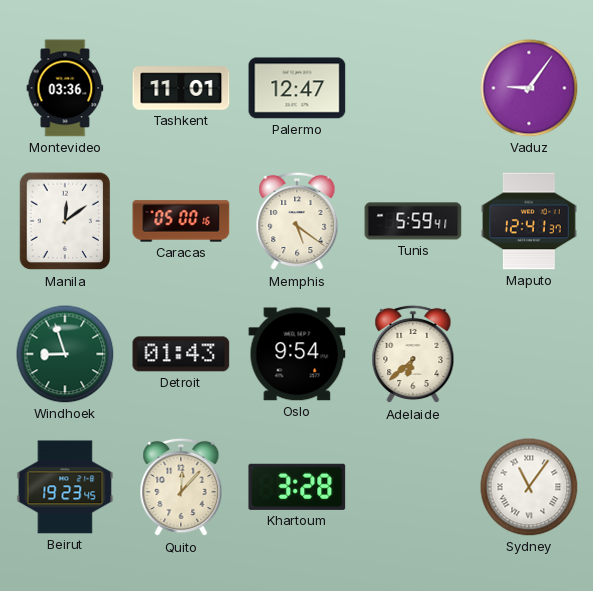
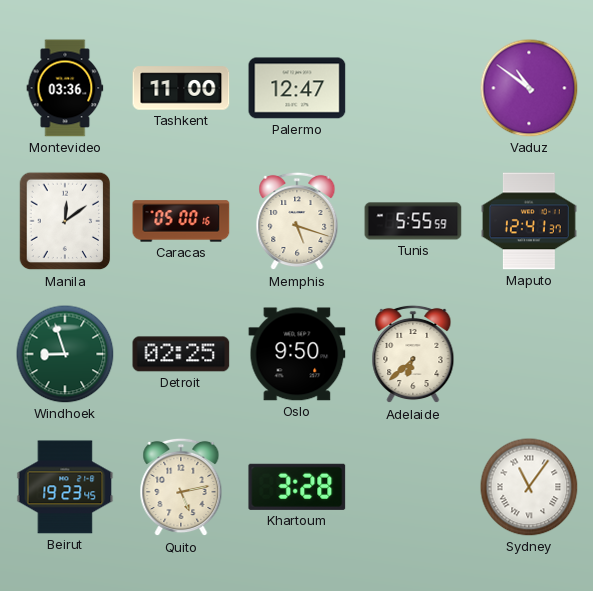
Tashkent: 11:01 -> 11:00
Vaduz: 9:06 -> 10:51
Memphis: 5:21 -> 5:18
Tunis: 5:59 -> 5:55
Detroit: 01:43 -> 02:25
Oslo: 9:54 -> 9:50
Quito: 12:07 -> 5:13
